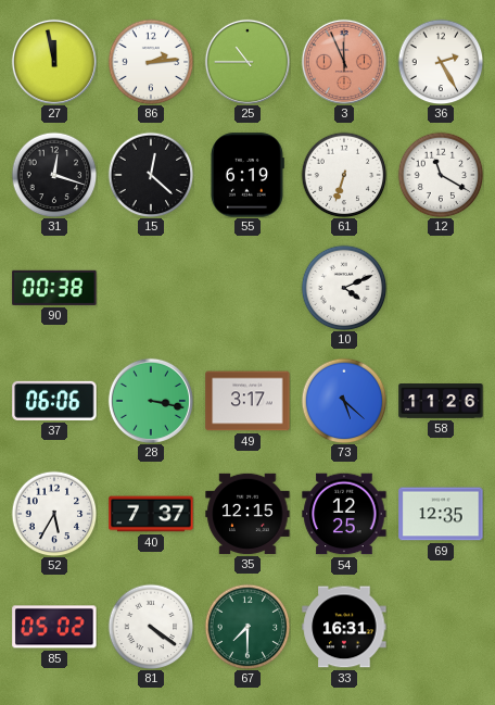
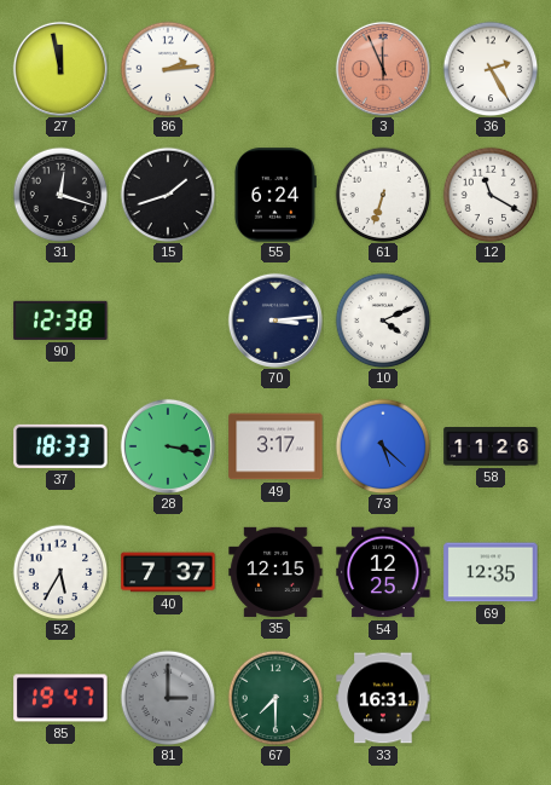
25: 10:45 -> none
15: 12:22 -> 1:42
55: 6:19 -> 6:24
90: 00:38 -> 12:38
70: none -> 3:14
37: 06:06 -> 18:33
85: 05:02 -> 19:47
81: 4:21 -> 3:00
81 dial: white -> grey
